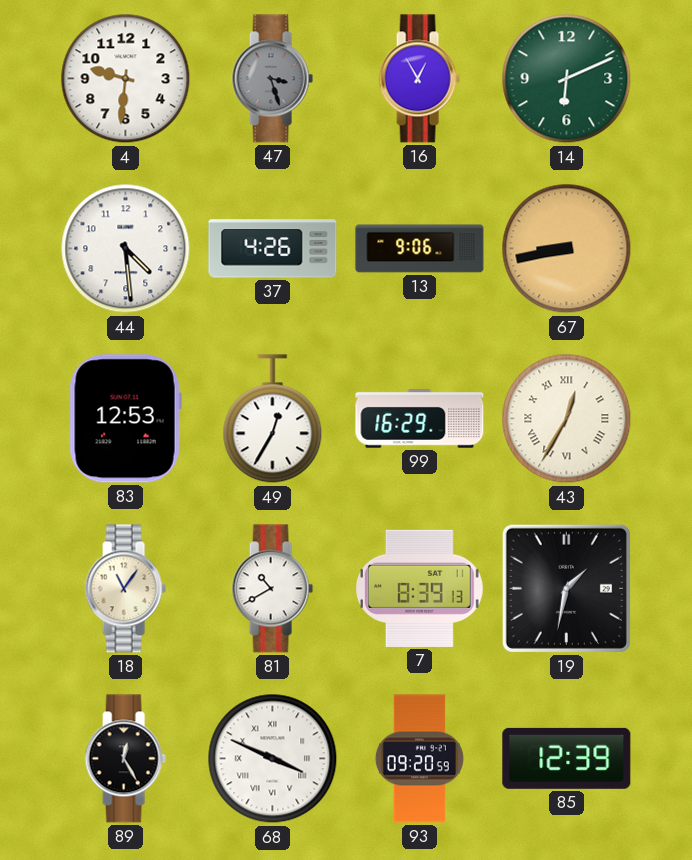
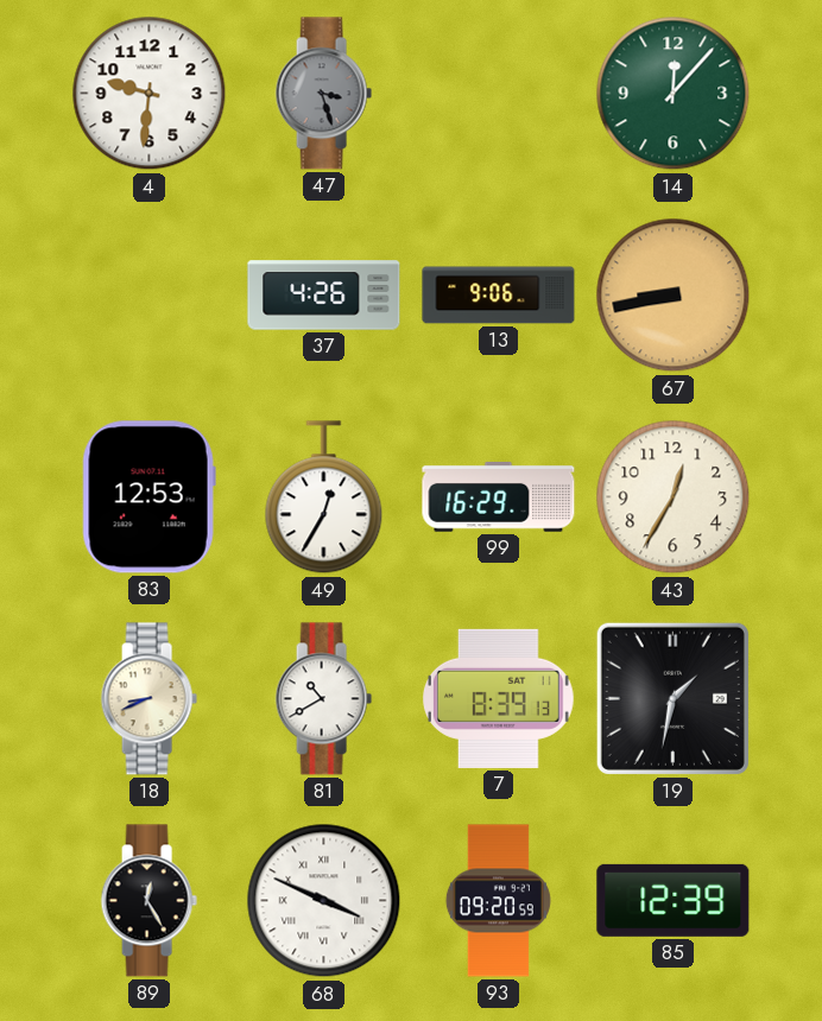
16: 12:55 -> none
14: 6:11 -> 12:07
44: 4:29 -> none
43 numerals: Roman -> Arabic
18: 11:06 -> 8:41
